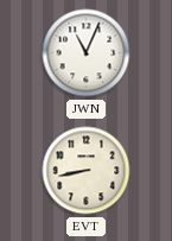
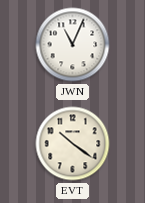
EVT: 8:43 -> 10:21
